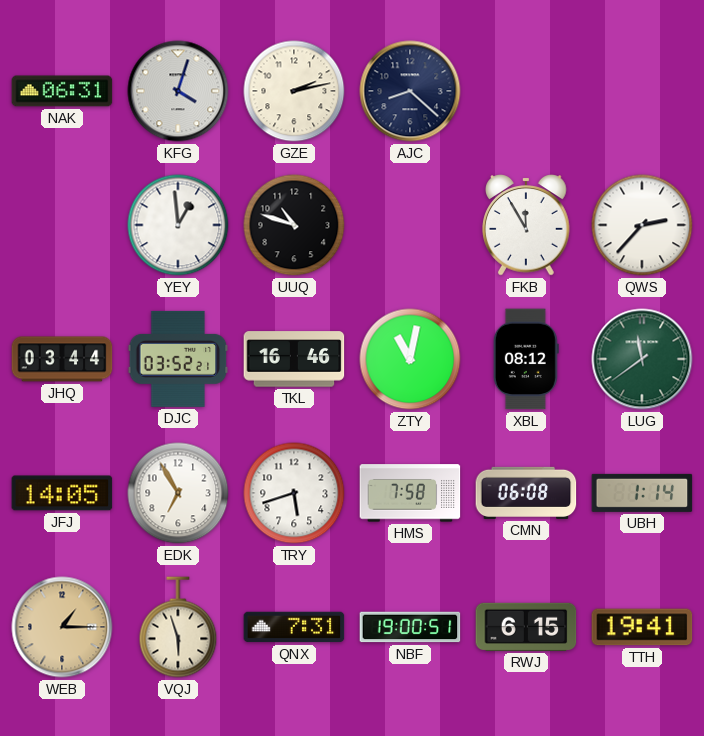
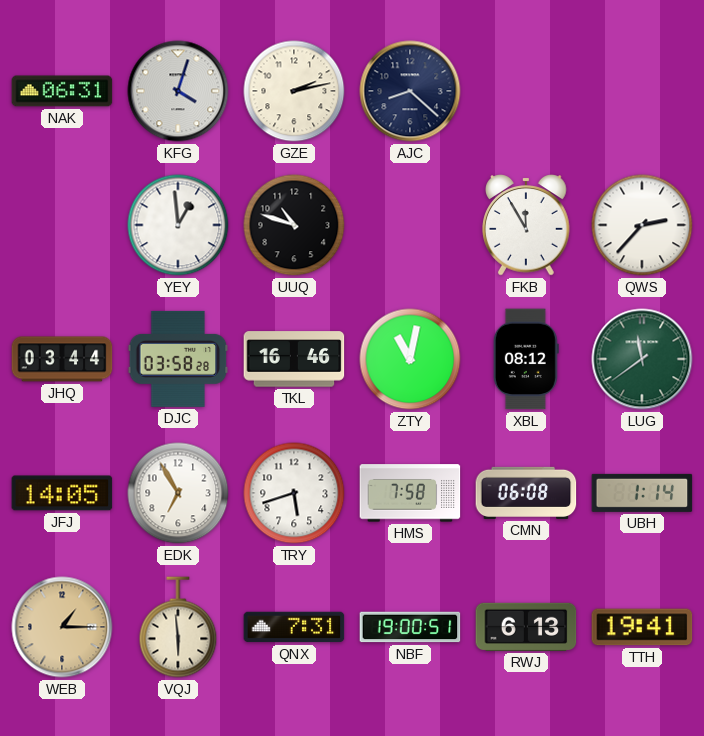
DJC: 03:52 -> 03:58
VQJ: 5:57 -> 5:59
RWJ: 6:15 -> 6:13
